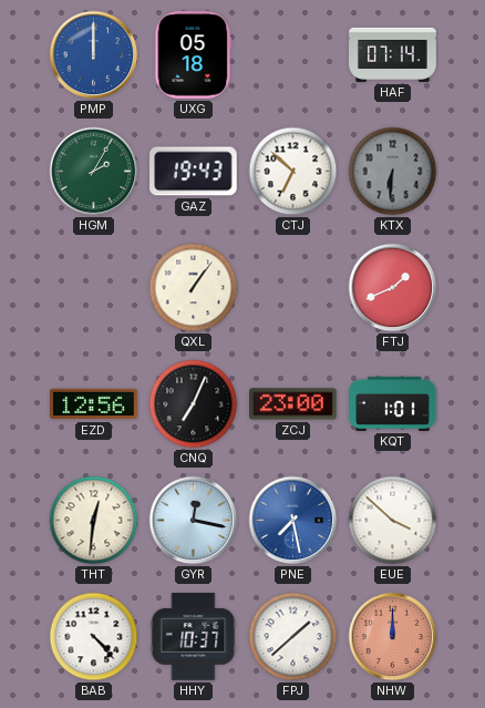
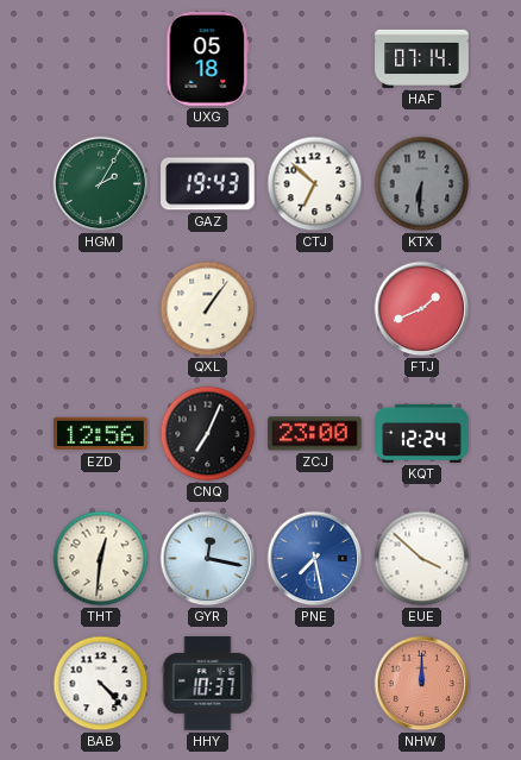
PMP: 12:00 -> none
KQT: 1:01 -> 12:24
FPJ: 1:38 -> none
